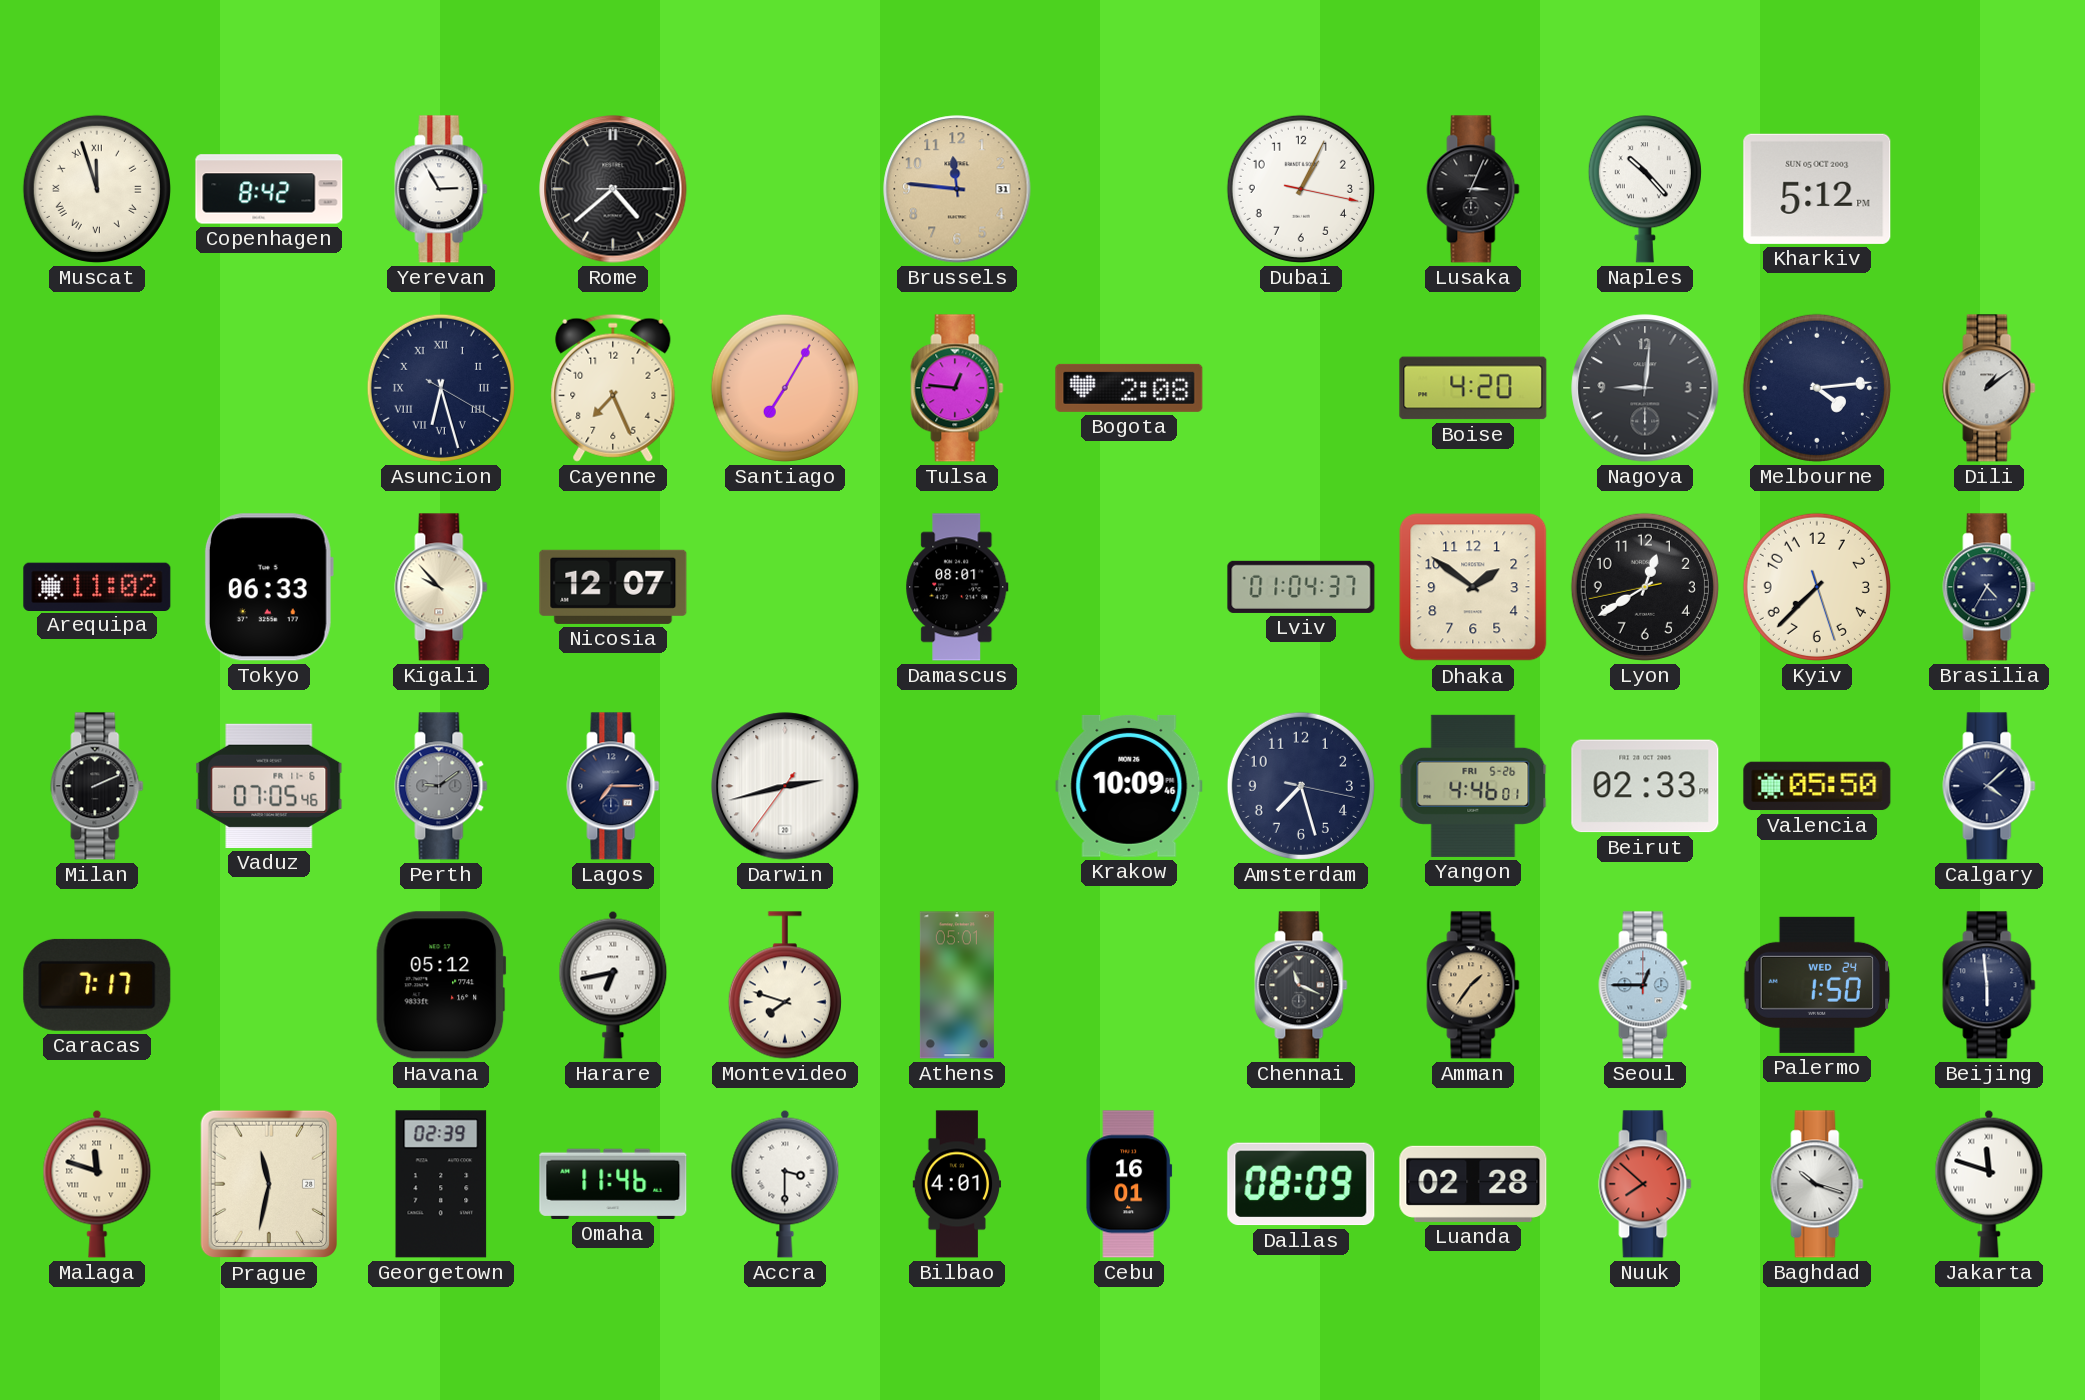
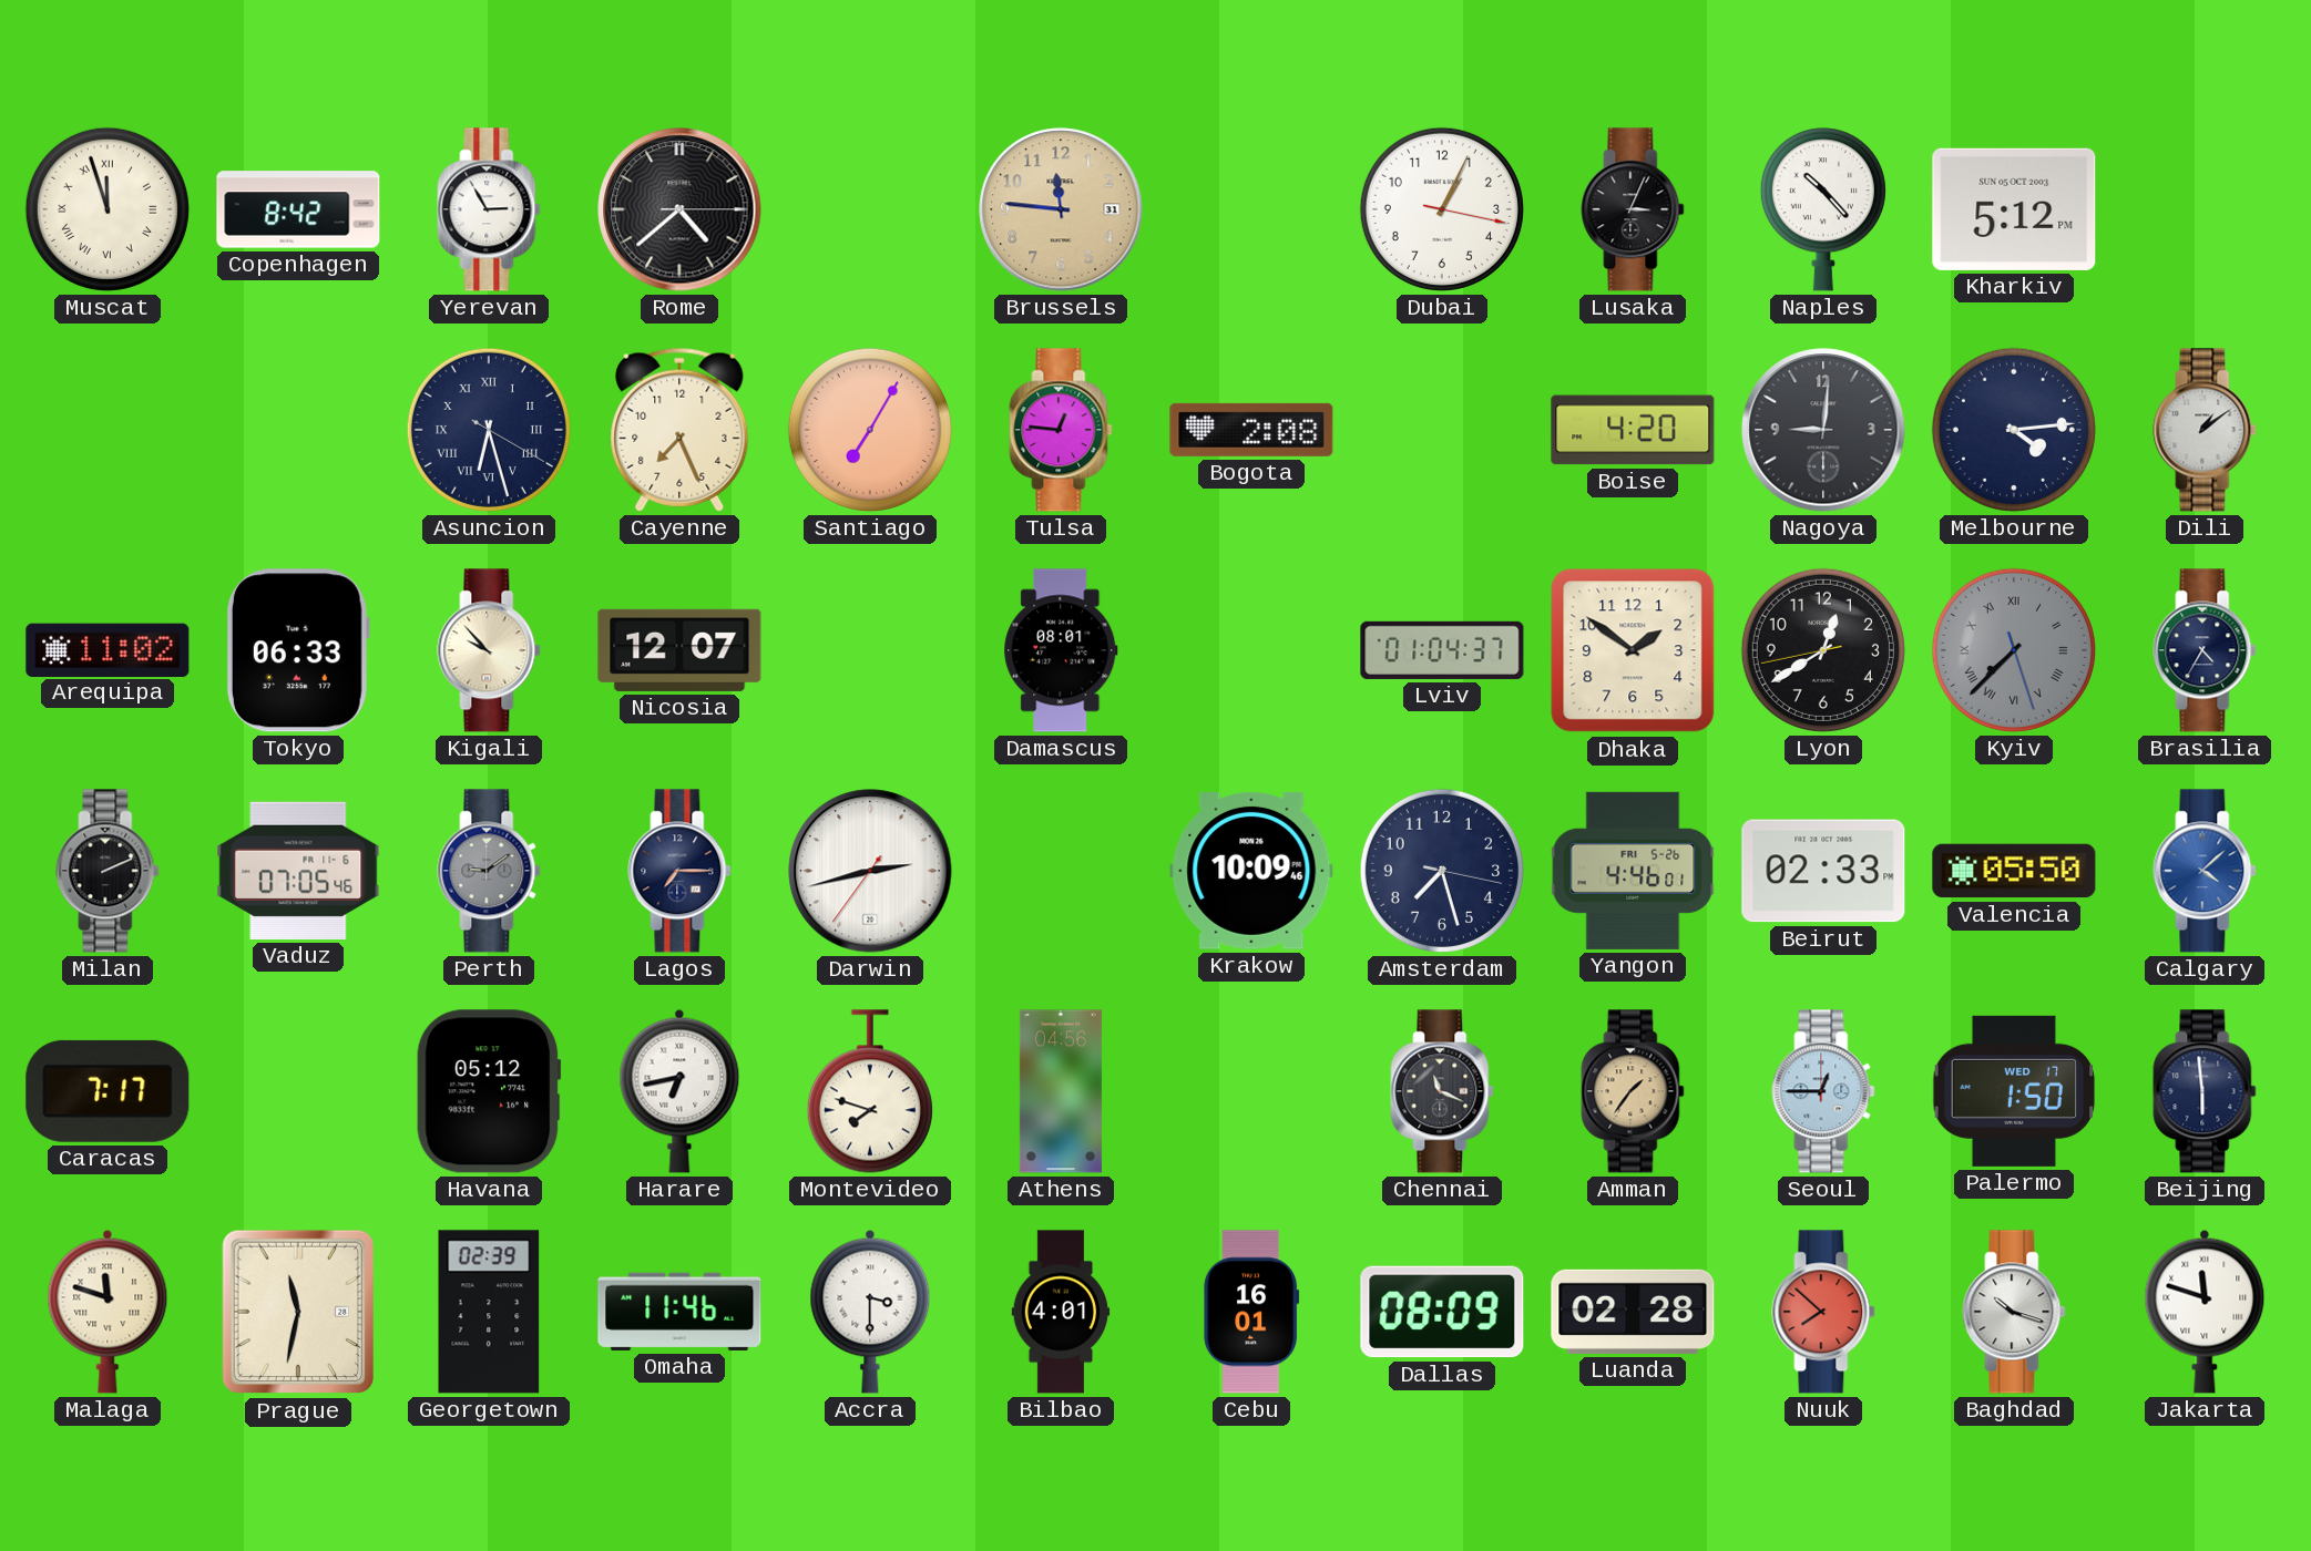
Kyiv dial: cream -> grey
Kyiv numerals: Arabic -> Roman
Calgary dial: navy -> blue
Athens: 05:01 -> 04:56
Palermo date: WED 24 -> WED 17
